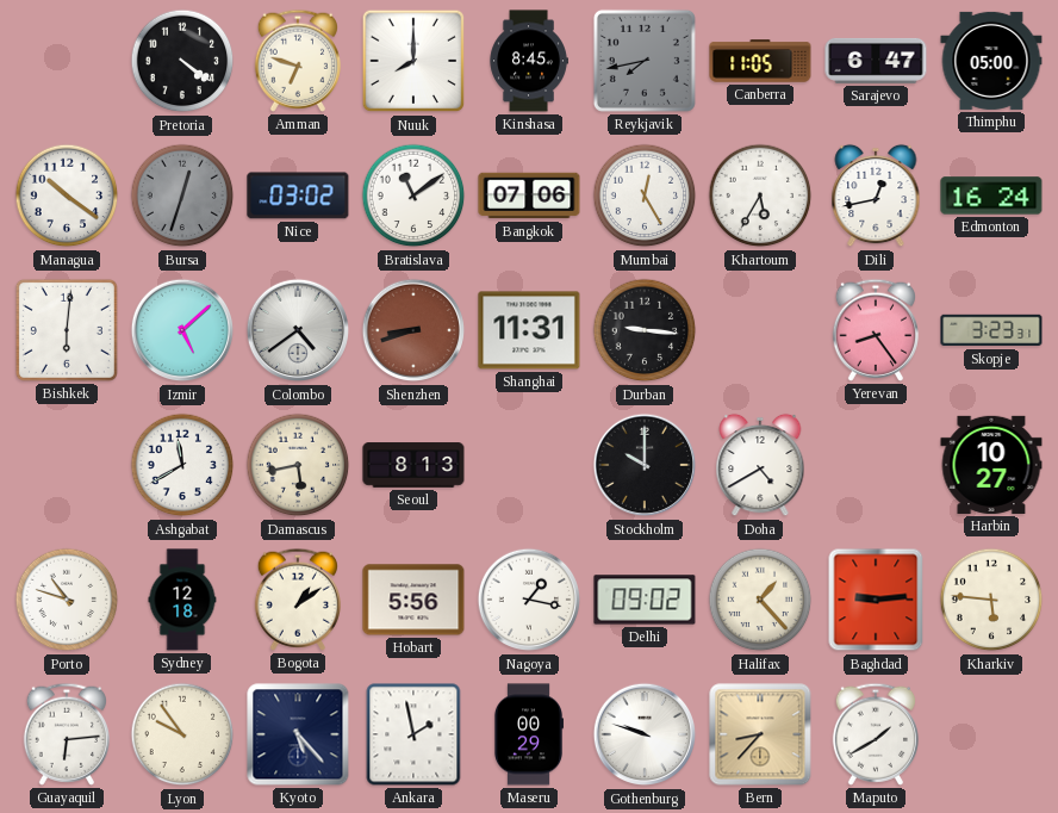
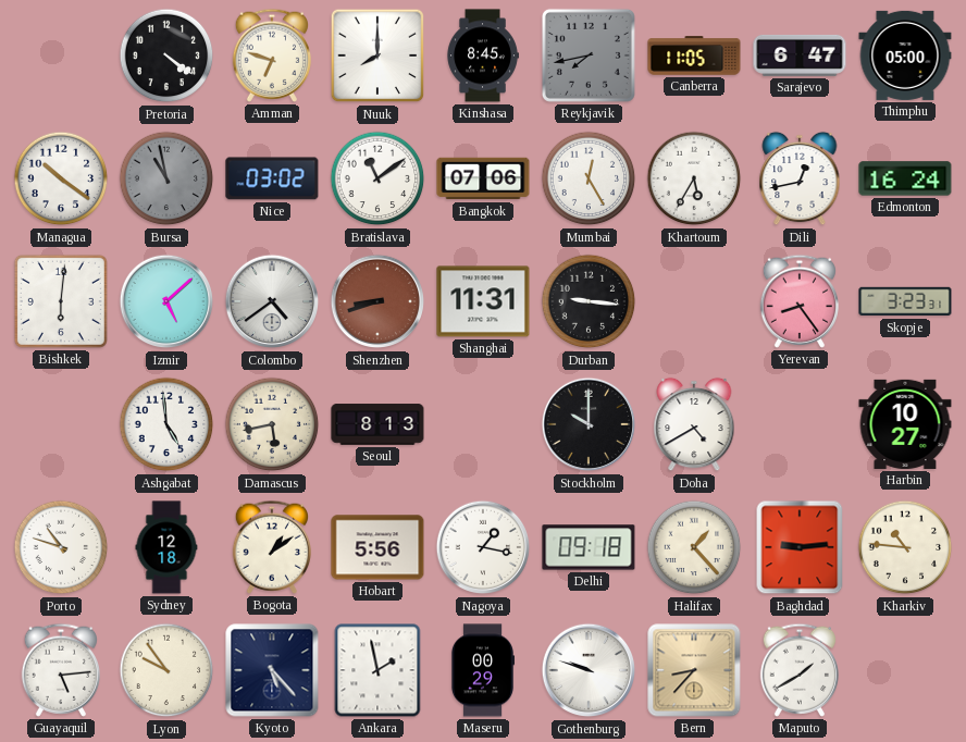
Bursa: 12:33 -> 10:58
Ashgabat: 11:40 -> 4:59
Delhi: 09:02 -> 09:18
Kharkiv: 5:46 -> 10:46
Guayaquil: 6:14 -> 5:14
